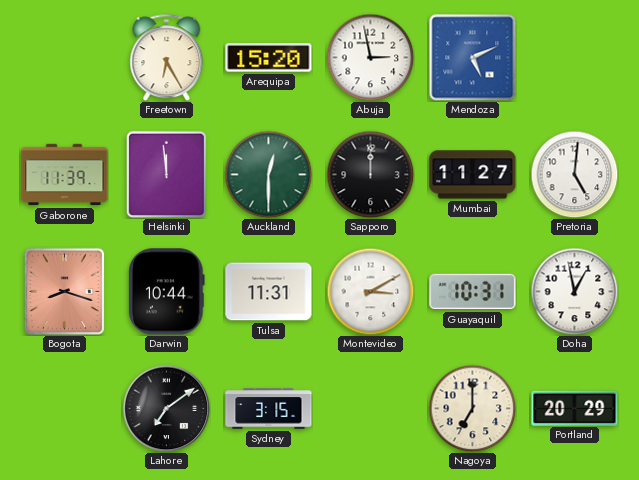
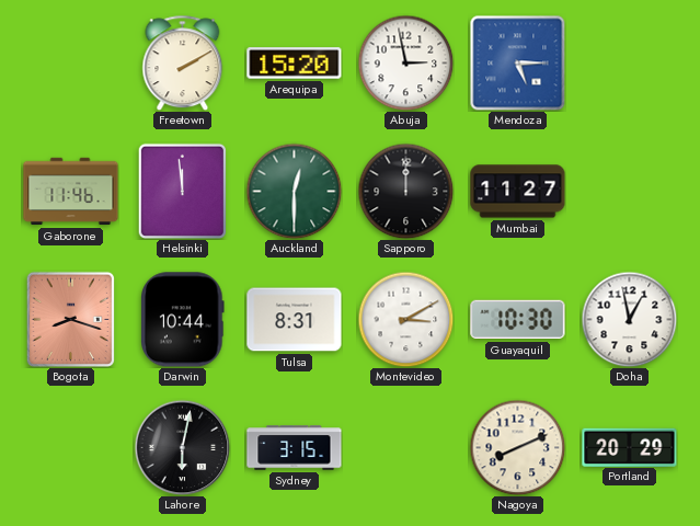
Freetown: 6:25 -> 2:10
Mendoza: 5:11 -> 5:15
Gaborone: 11:39 -> 11:46
Pretoria: 5:01 -> none
Tulsa: 11:31 -> 8:31
Guayaquil: 10:31 -> 10:30
Lahore: 7:09 -> 6:02
Nagoya: 7:00 -> 8:11
